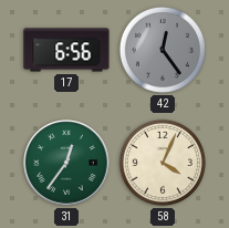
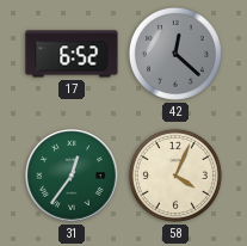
17: 6:56 -> 6:52
42: 12:24 -> 12:22
